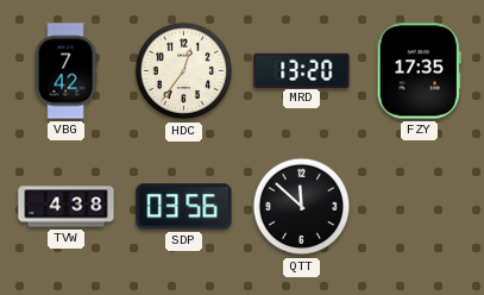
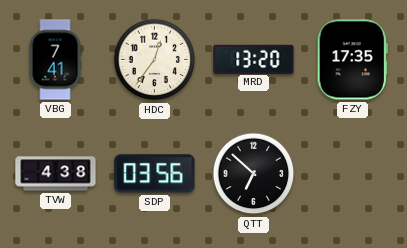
VBG: 7:42 -> 7:41
QTT: 11:52 -> 6:52
